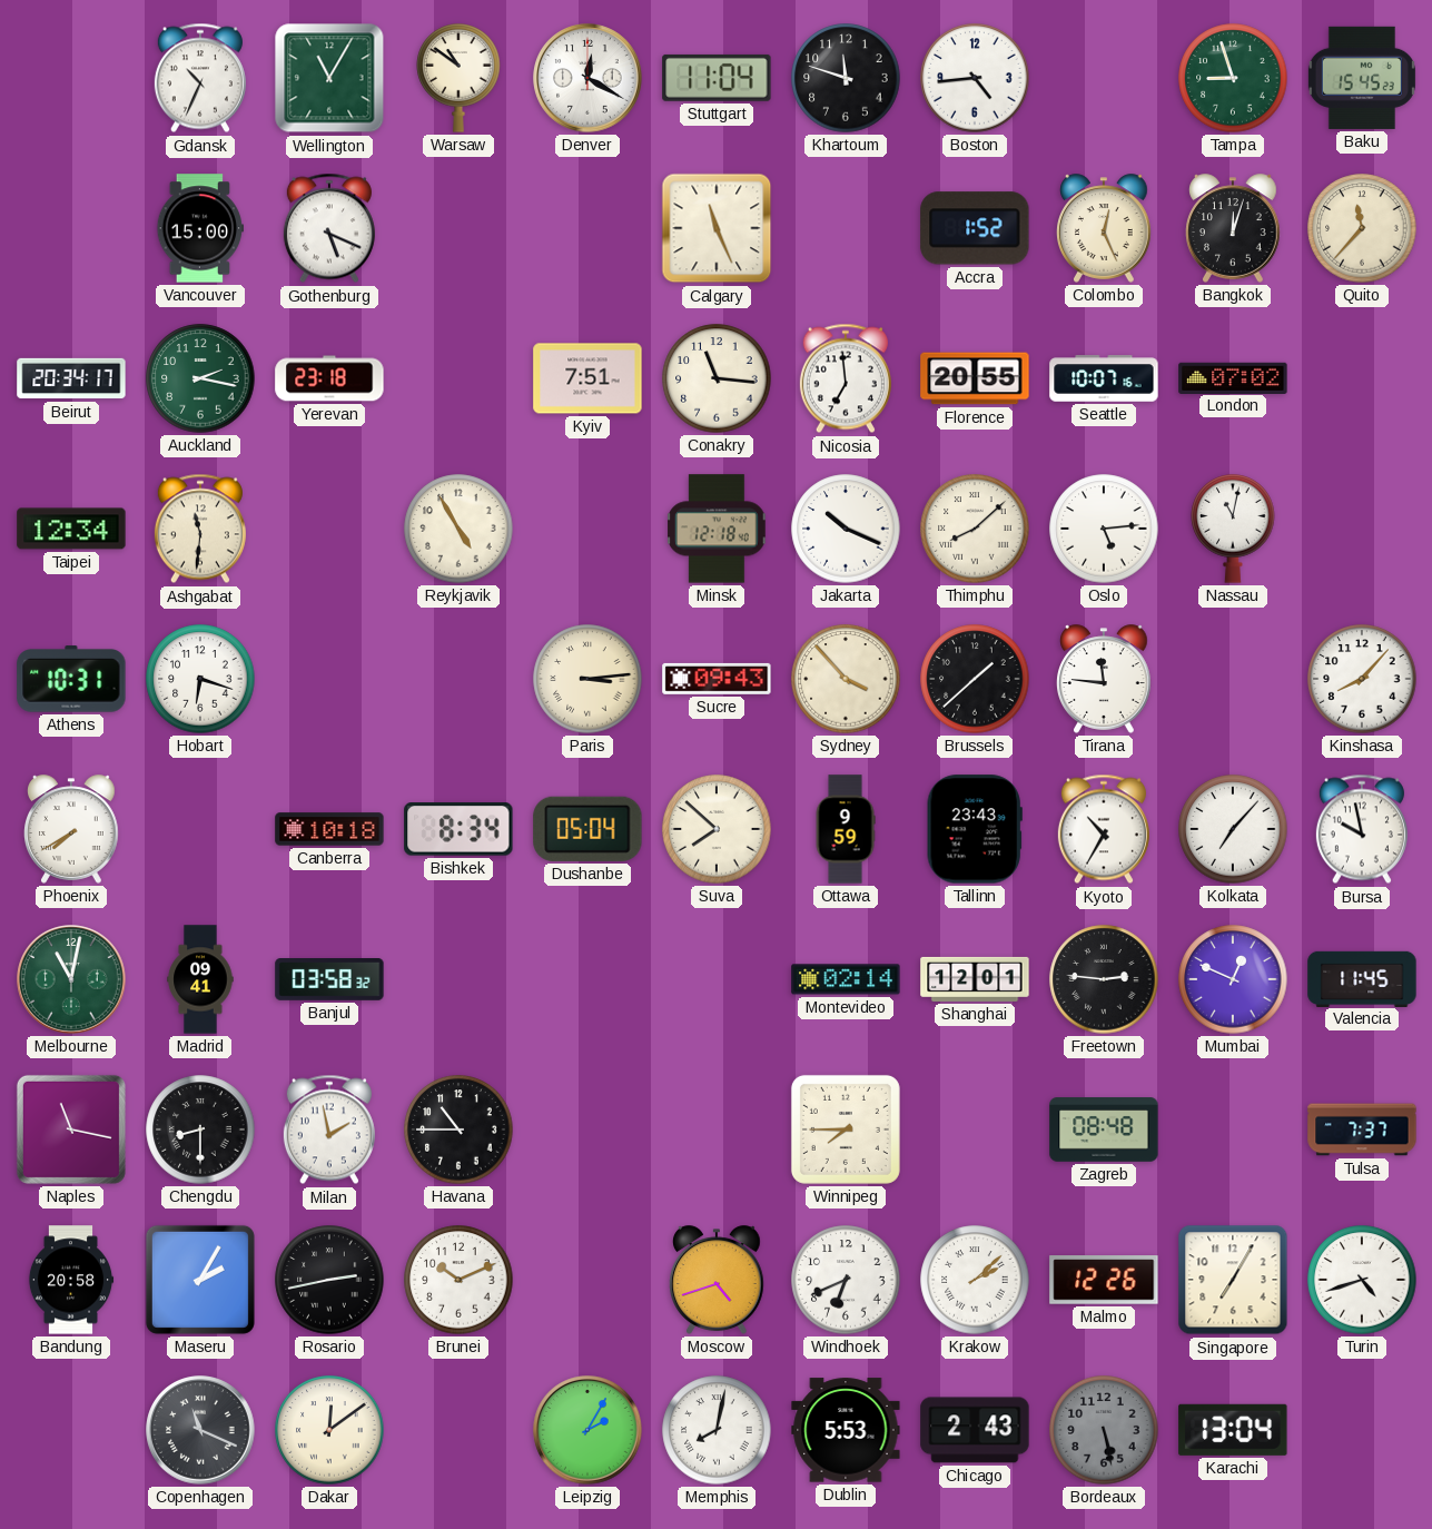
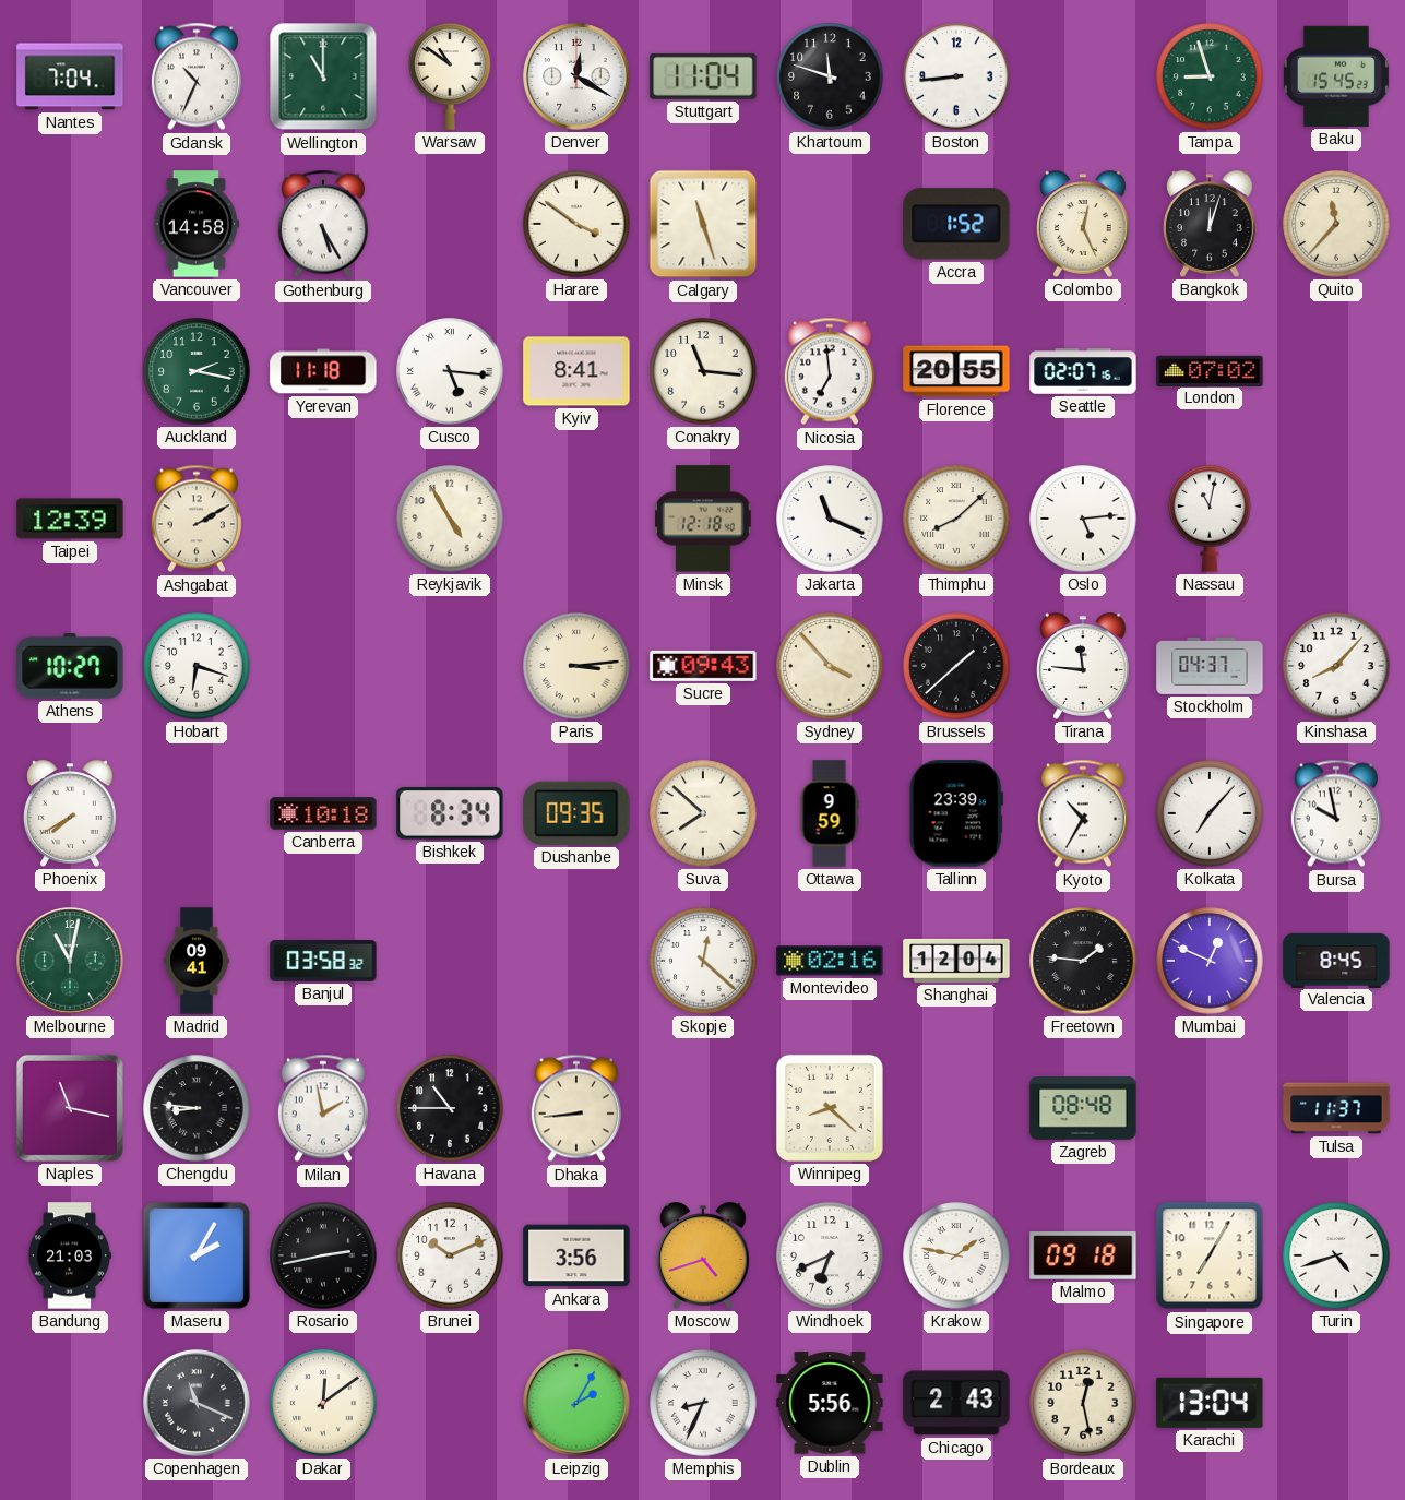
Nantes: none -> 7:04
Wellington: 11:05 -> 11:00
Boston: 4:44 -> 8:44
Vancouver: 15:00 -> 14:58
Gothenburg: 5:19 -> 5:25
Harare: none -> 3:51
Calgary: 11:26 -> 11:27
Beirut: 20:34 -> none
Yerevan: 23:18 -> 11:18
Cusco: none -> 5:16
Kyiv: 7:51 -> 8:41
Seattle: 10:07 -> 02:07
Taipei: 12:34 -> 12:39
Ashgabat: 11:31 -> 2:10
Jakarta: 10:19 -> 11:19
Athens: 10:31 -> 10:27
Stockholm: none -> 04:37
Dushanbe: 05:04 -> 09:35
Tallinn: 23:43 -> 23:39
Skopje: none -> 12:22
Montevideo: 02:14 -> 02:16
Shanghai: 12:01 -> 12:04
Freetown: 2:46 -> 1:46
Valencia: 11:45 -> 8:45
Chengdu: 8:30 -> 8:46
Dhaka: none -> 8:44
Winnipeg: 7:45 -> 8:22
Tulsa: 7:37 -> 11:37
Bandung: 20:58 -> 21:03
Ankara: none -> 3:56
Krakow: 2:08 -> 1:47
Malmo: 12:26 -> 09:18
Memphis: 8:02 -> 8:34
Dublin: 5:53 -> 5:56
Bordeaux: 5:28 -> 12:28
Bordeaux dial: grey -> cream
